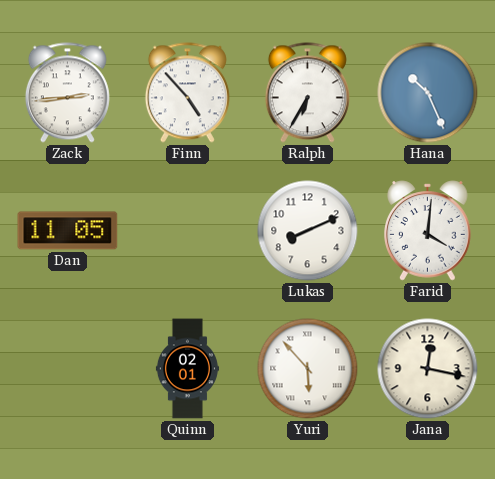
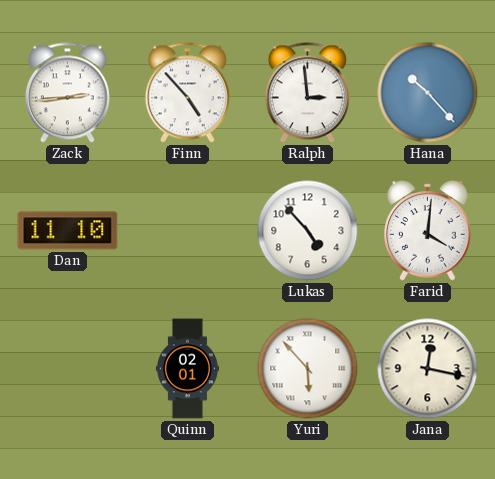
Ralph: 6:35 -> 2:59
Hana: 10:26 -> 10:23
Dan: 11:05 -> 11:10
Lukas: 8:11 -> 4:53
